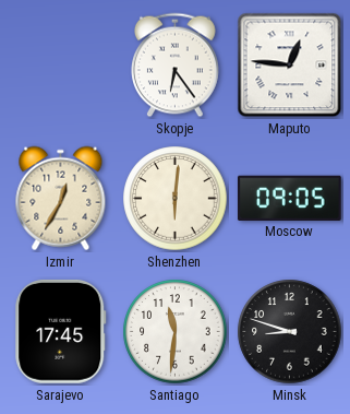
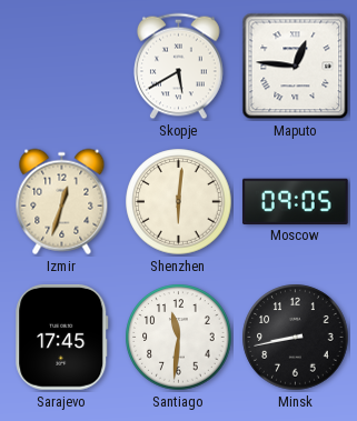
Skopje: 6:24 -> 5:40
Izmir: 12:35 -> 12:33
Minsk: 8:48 -> 8:43
